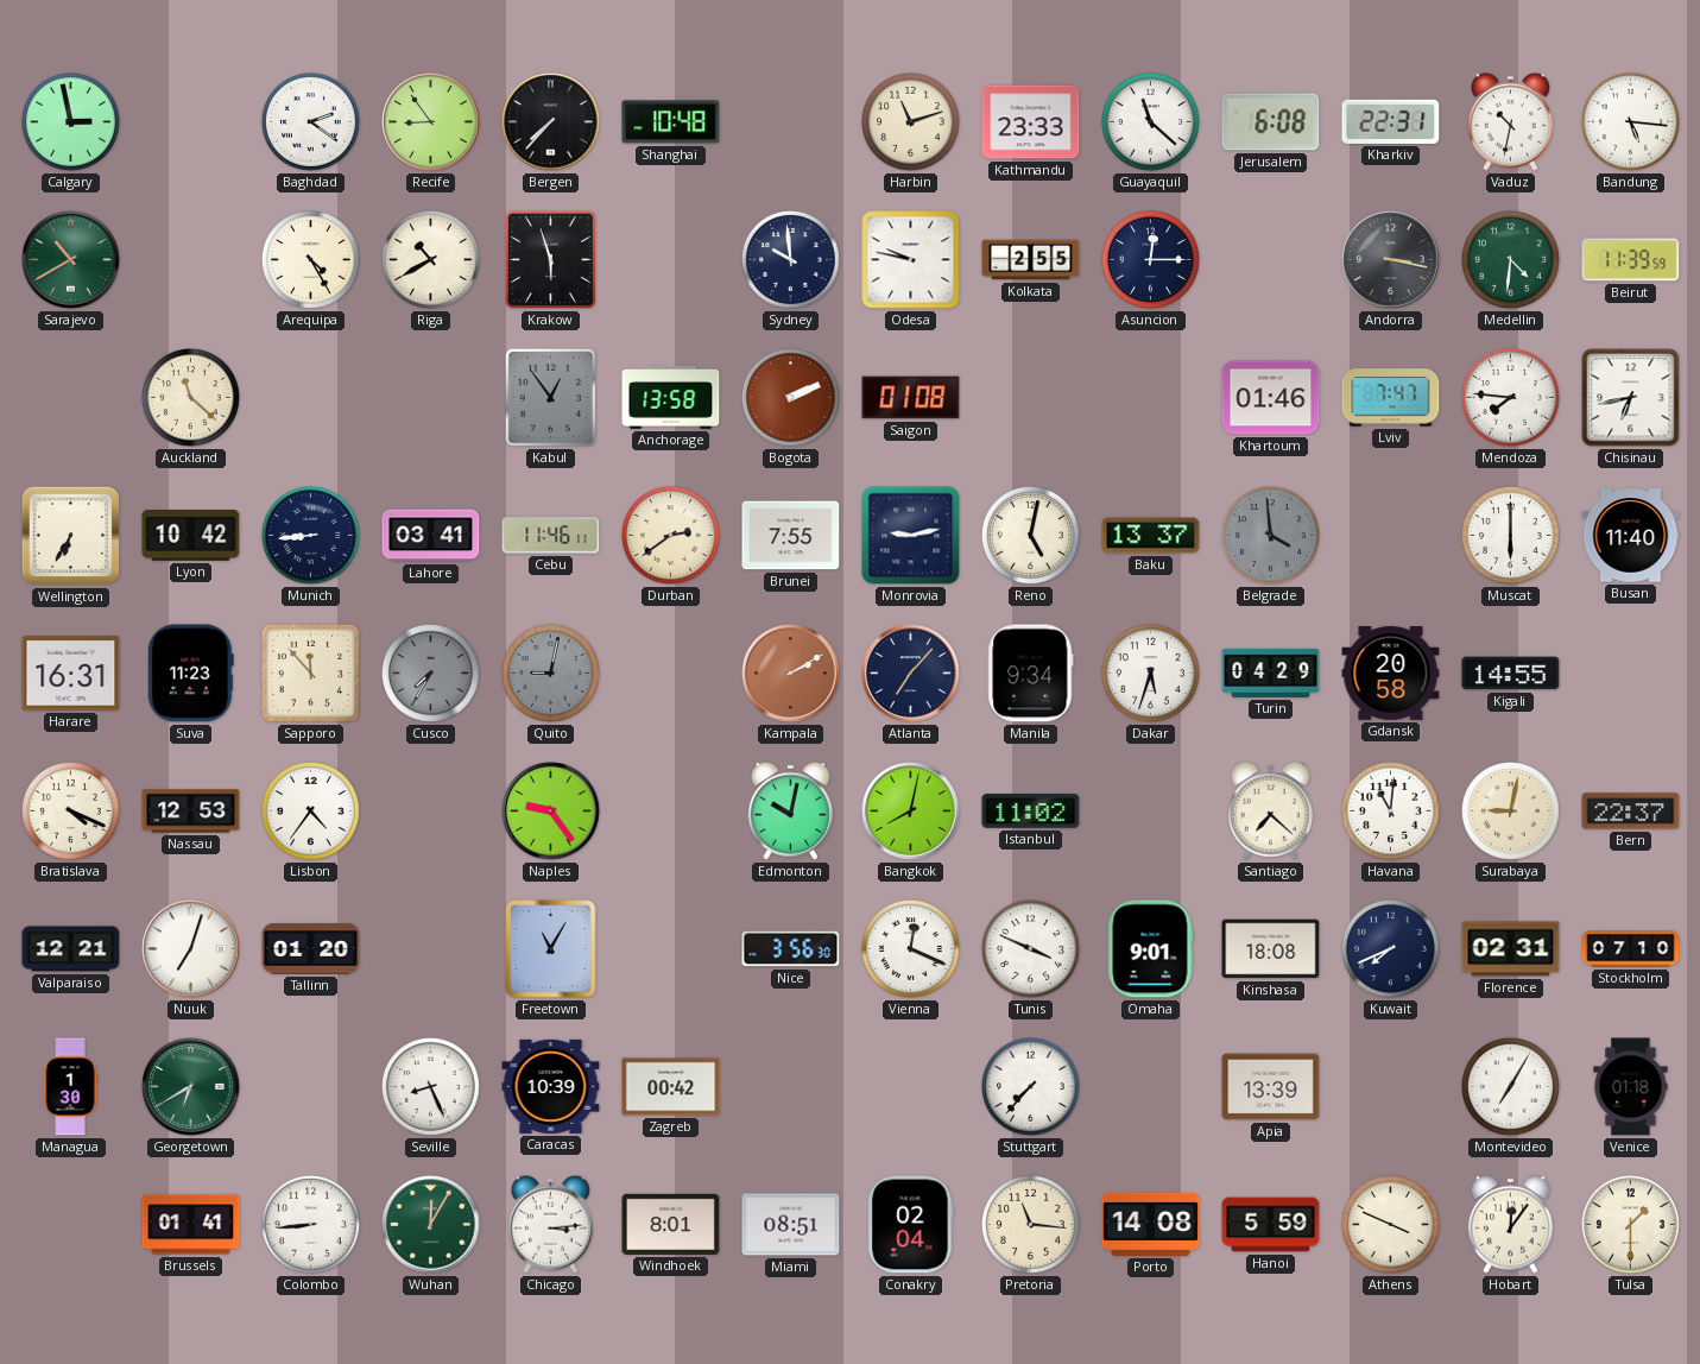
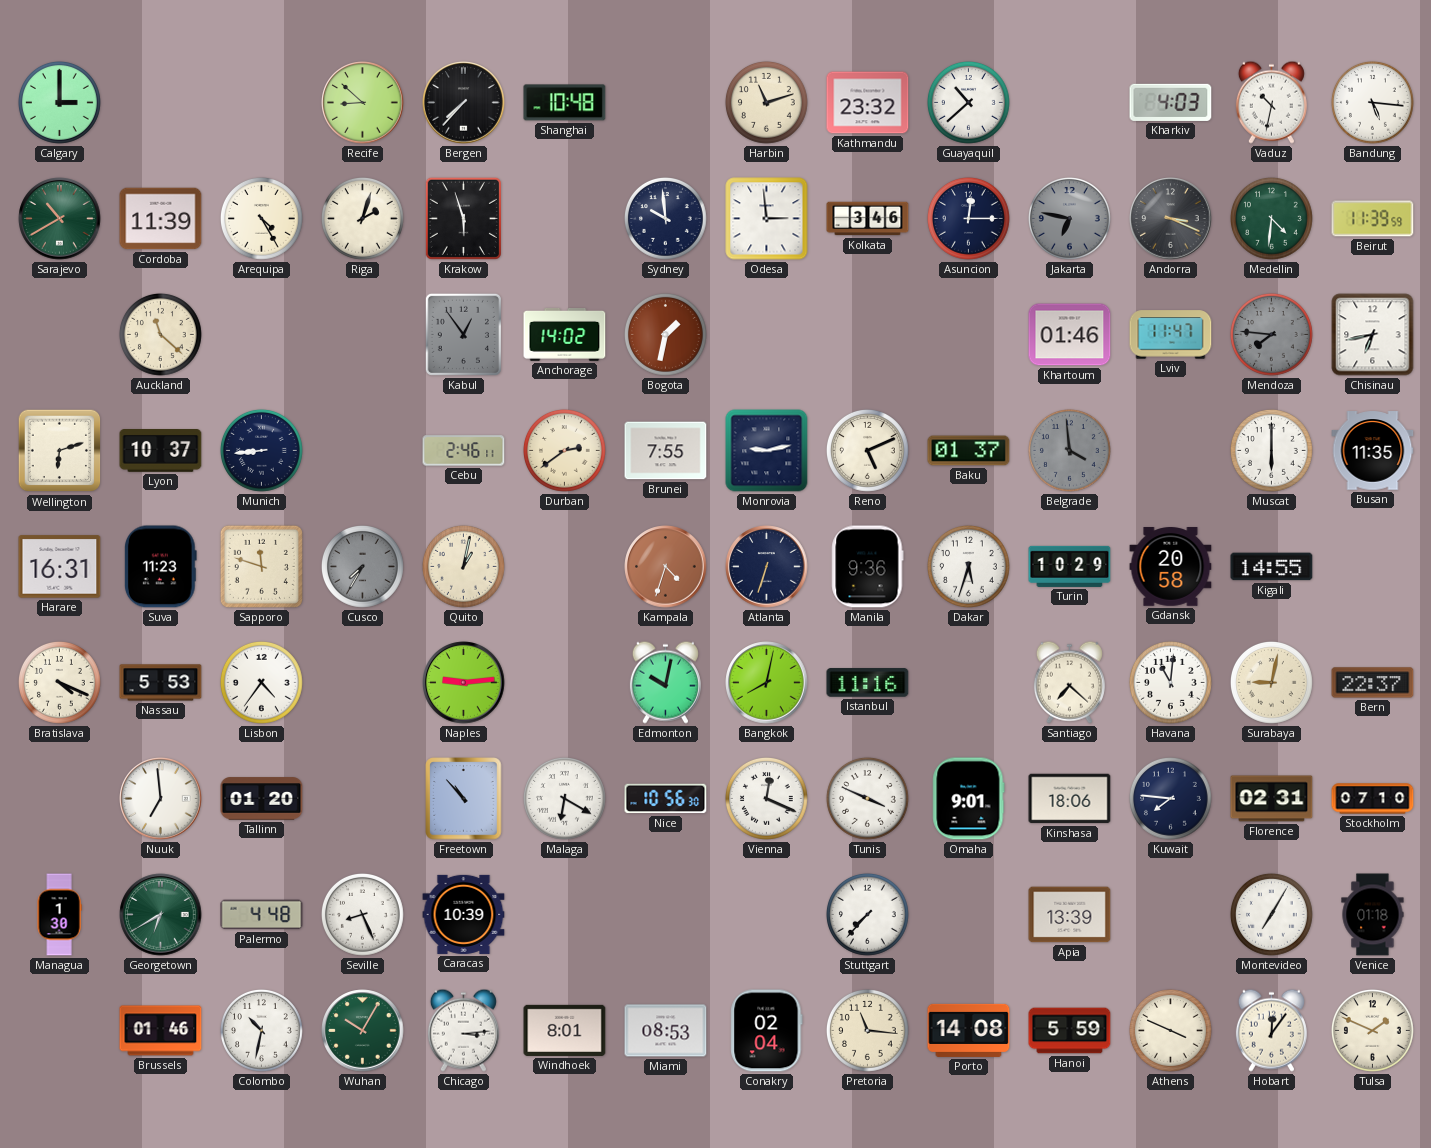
Calgary: 2:58 -> 3:00
Baghdad: 2:21 -> none
Recife: 8:54 -> 8:52
Kathmandu: 23:33 -> 23:32
Guayaquil: 11:22 -> 10:38
Jerusalem: 6:08 -> none
Kharkiv: 22:31 -> 4:03
Cordoba: none -> 11:39
Riga: 10:40 -> 2:03
Odesa: 9:47 -> 2:59
Kolkata: 2:55 -> 3:46
Jakarta: none -> 6:47
Andorra: 3:17 -> 3:19
Anchorage: 13:58 -> 14:02
Bogota: 2:11 -> 1:32
Saigon: 01:08 -> none
Lviv: 7:47 -> 11:47
Mendoza dial: white -> grey
Wellington: 6:35 -> 6:12
Lyon: 10:42 -> 10:37
Lahore: 03:41 -> none
Cebu: 11:46 -> 2:46
Reno: 5:02 -> 5:11
Baku: 13:37 -> 01:37
Busan: 11:40 -> 11:35
Sapporo: 11:53 -> 11:48
Quito: 9:02 -> 1:02
Quito dial: grey -> cream
Kampala: 2:10 -> 4:33
Atlanta: 7:07 -> 6:33
Manila: 9:34 -> 9:36
Turin: 04:29 -> 10:29
Nassau: 12:53 -> 5:53
Naples: 9:24 -> 9:14
Istanbul: 11:02 -> 11:16
Valparaiso: 12:21 -> none
Nuuk: 7:03 -> 6:59
Freetown: 11:05 -> 10:53
Malaga: none -> 6:20
Nice: 3:56 -> 10:56
Kinshasa: 18:08 -> 18:06
Kuwait: 7:41 -> 7:46
Palermo: none -> 4:48
Zagreb: 00:42 -> none
Brussels: 01:41 -> 01:46
Colombo: 8:44 -> 10:32
Wuhan: 12:05 -> 10:05
Miami: 08:51 -> 08:53
Tulsa: 1:30 -> 1:49
